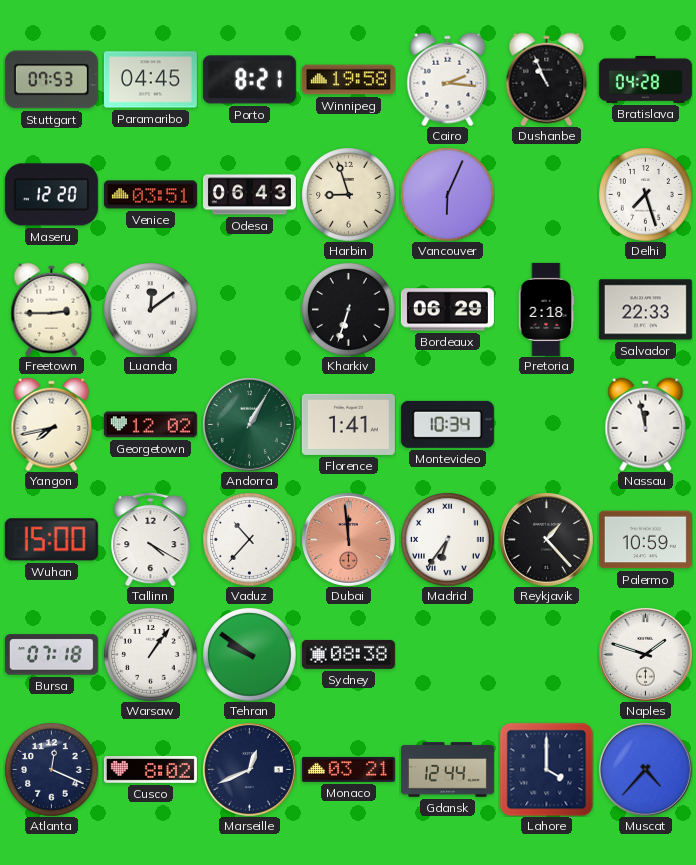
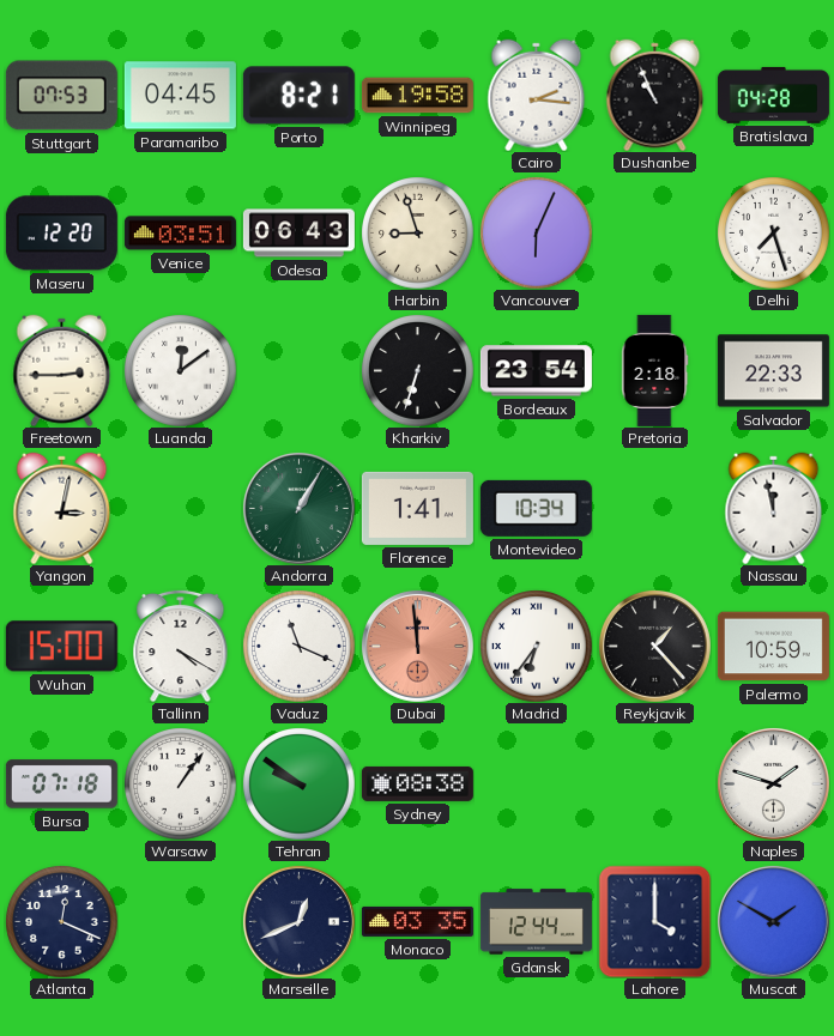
Bordeaux: 06:29 -> 23:54
Yangon: 7:43 -> 3:02
Georgetown: 12:02 -> none
Vaduz: 10:37 -> 11:19
Cusco: 8:02 -> none
Monaco: 03:21 -> 03:35
Muscat: 4:37 -> 1:50
